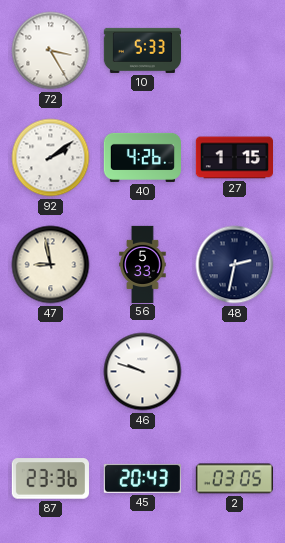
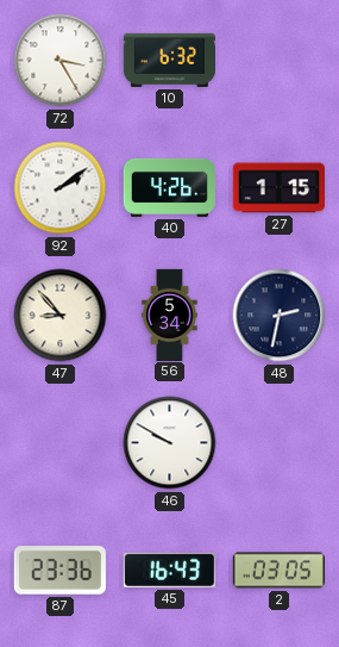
10: 5:33 -> 6:32
47: 8:58 -> 8:53
56: 5:33 -> 5:34
46: 9:48 -> 9:50
45: 20:43 -> 16:43
